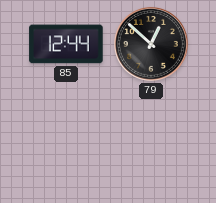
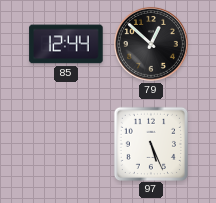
97: none -> 5:26
